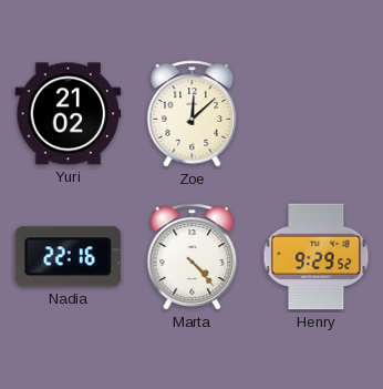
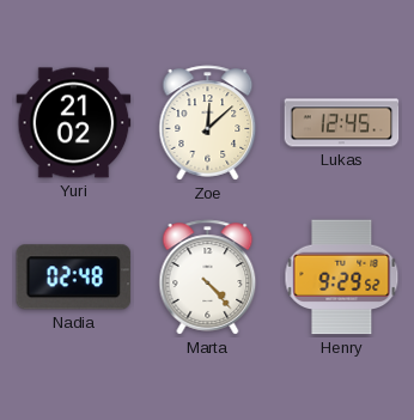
Lukas: none -> 12:45
Nadia: 22:16 -> 02:48
